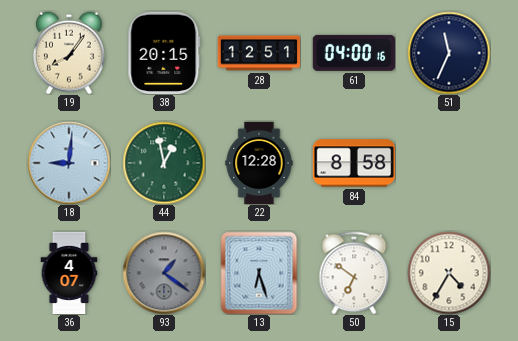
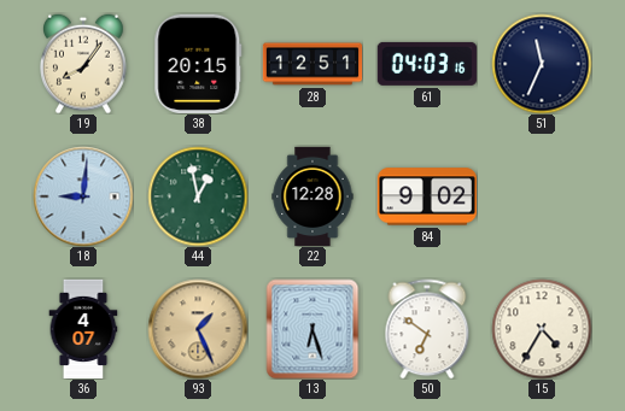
61: 04:00 -> 04:03
84: 8:58 -> 9:02
93: 1:21 -> 1:26
93 dial: grey -> champagne
